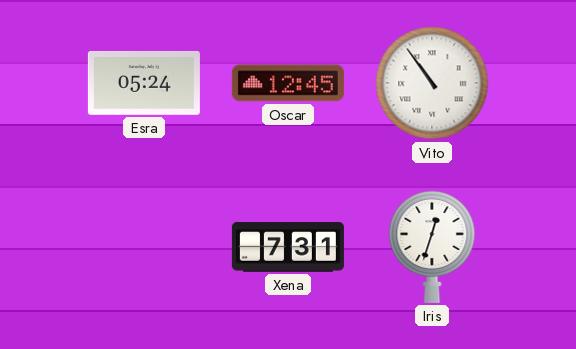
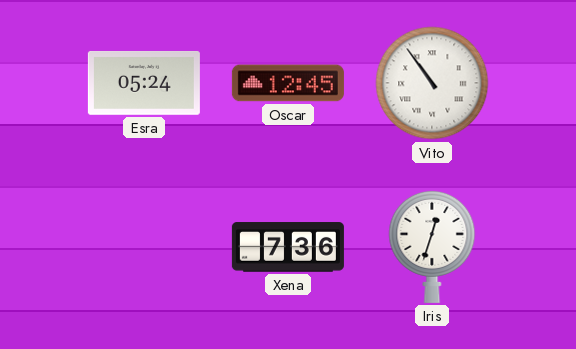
Xena: 7:31 -> 7:36
